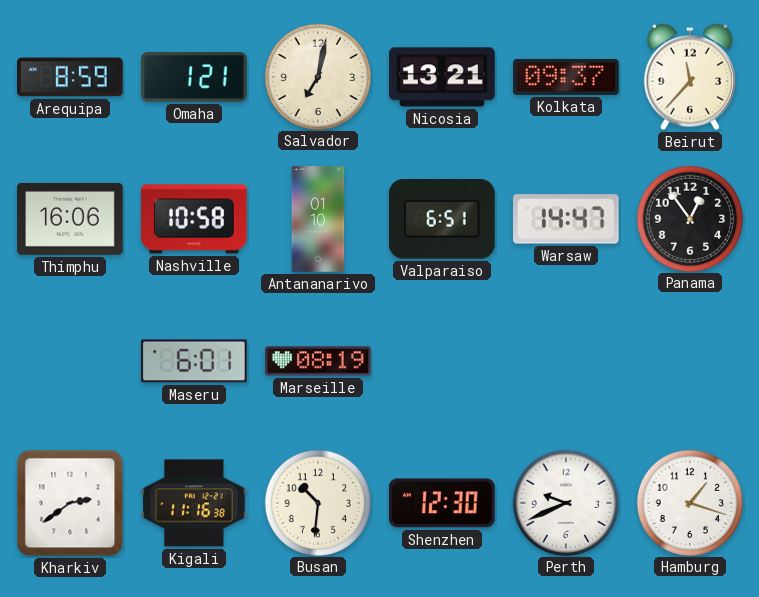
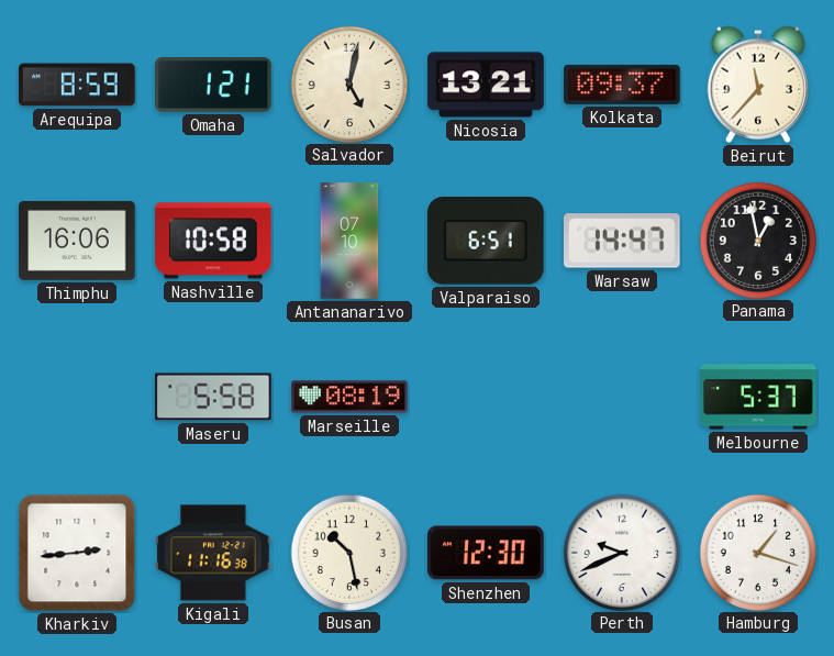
Salvador: 7:02 -> 5:02
Antananarivo: 01:10 -> 07:10
Panama: 12:54 -> 12:58
Maseru: 6:01 -> 5:58
Melbourne: none -> 5:37
Kharkiv: 2:39 -> 2:44
Busan: 10:31 -> 10:28
